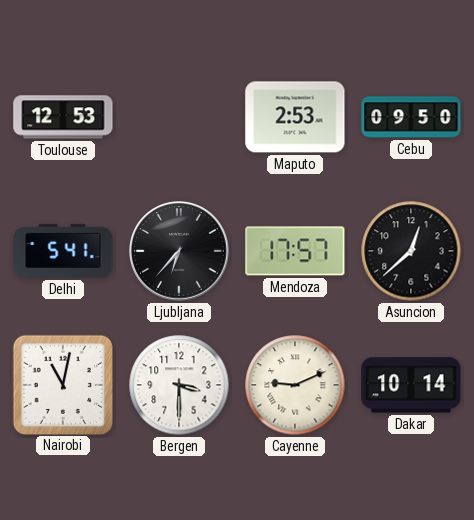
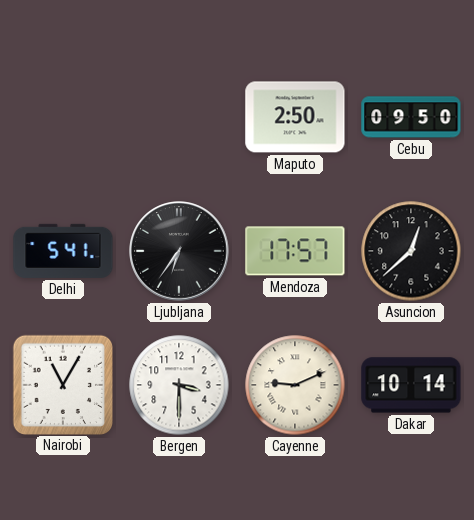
Toulouse: 12:53 -> none
Maputo: 2:53 -> 2:50
Ljubljana: 6:37 -> 6:36
Nairobi: 11:02 -> 11:05
